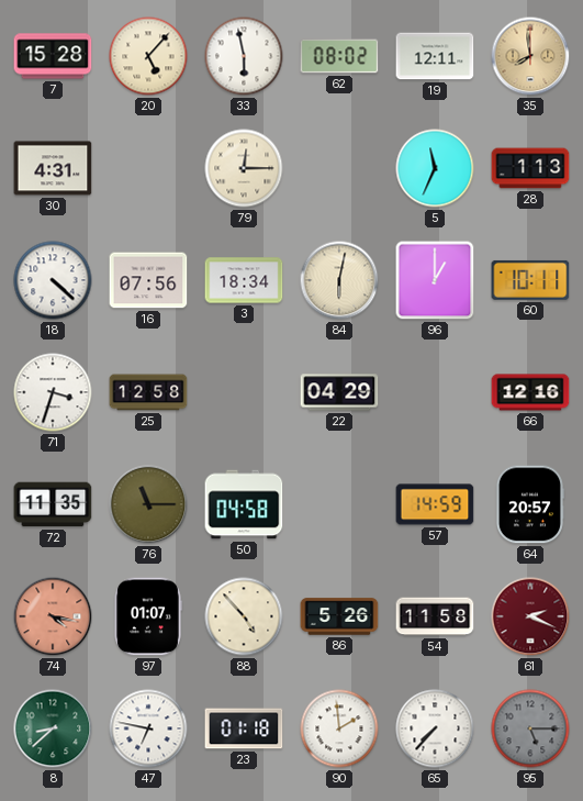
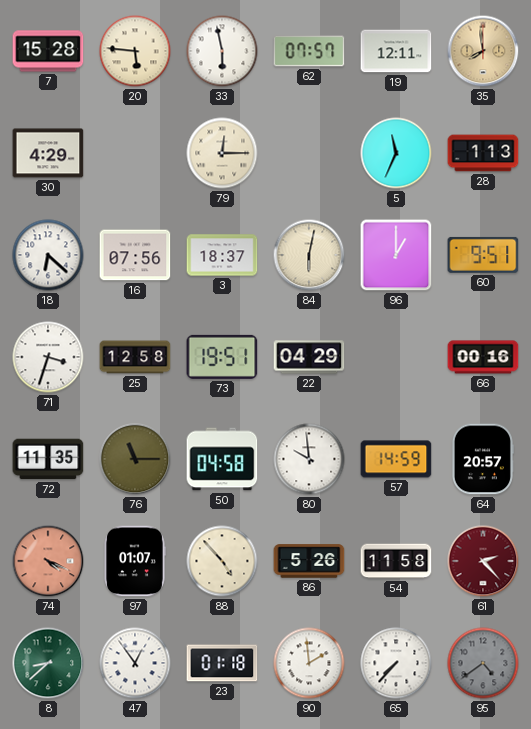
20: 5:07 -> 5:46
62: 08:02 -> 07:57
30: 4:31 -> 4:29
18: 4:22 -> 6:22
3: 18:34 -> 18:37
60: 10:11 -> 9:51
73: none -> 19:51
66: 12:16 -> 00:16
80: none -> 9:59
74: 4:17 -> 4:19
61: 2:19 -> 2:23
47: 6:47 -> 12:54
95: 5:15 -> 4:39
